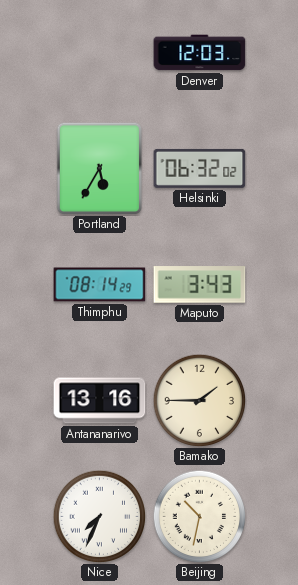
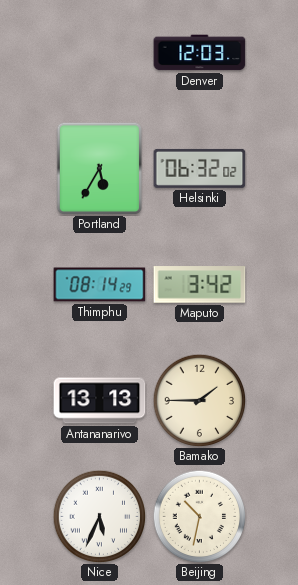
Maputo: 3:43 -> 3:42
Antananarivo: 13:16 -> 13:13
Nice: 7:34 -> 5:34
